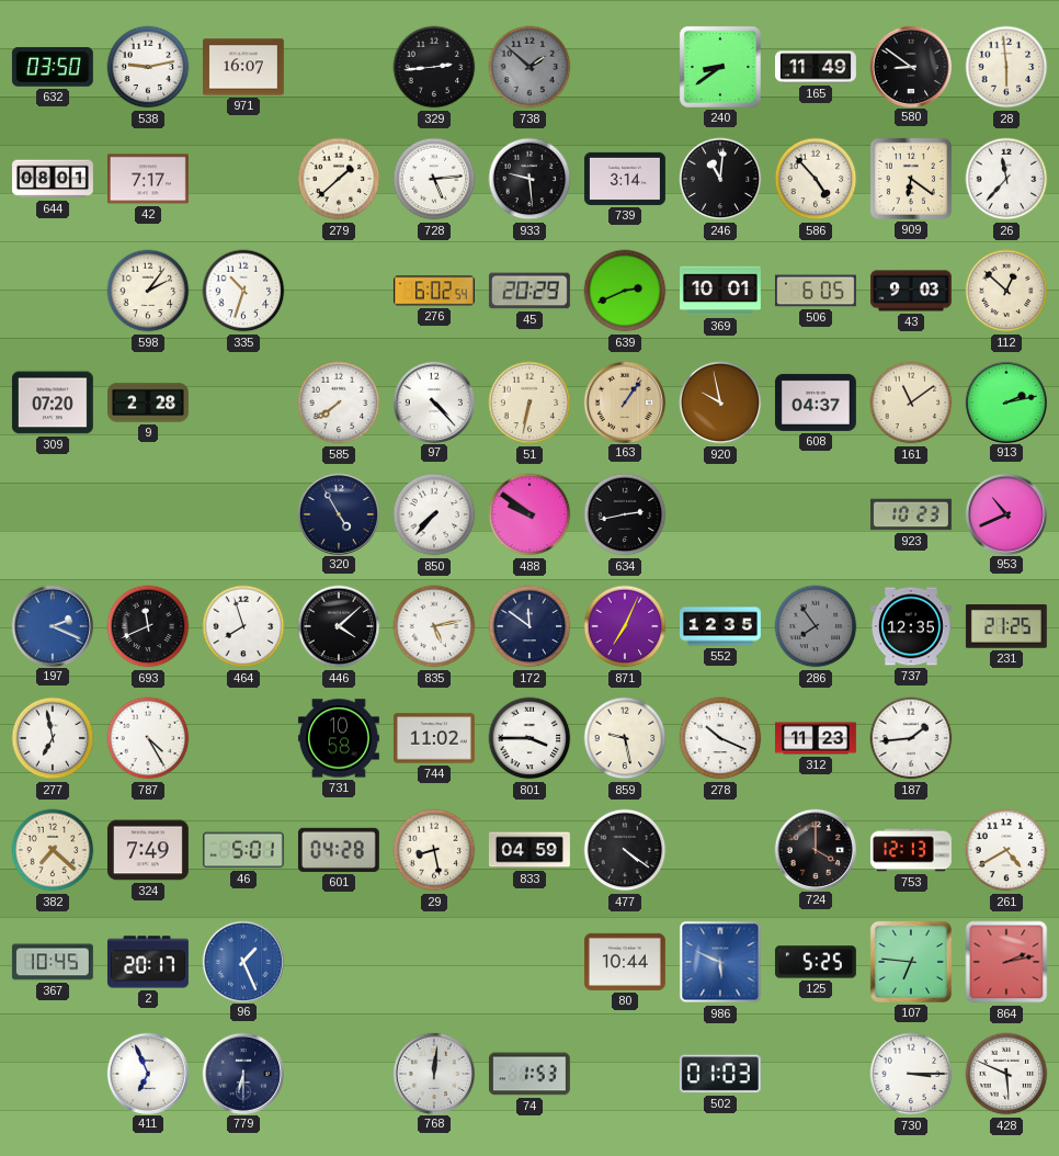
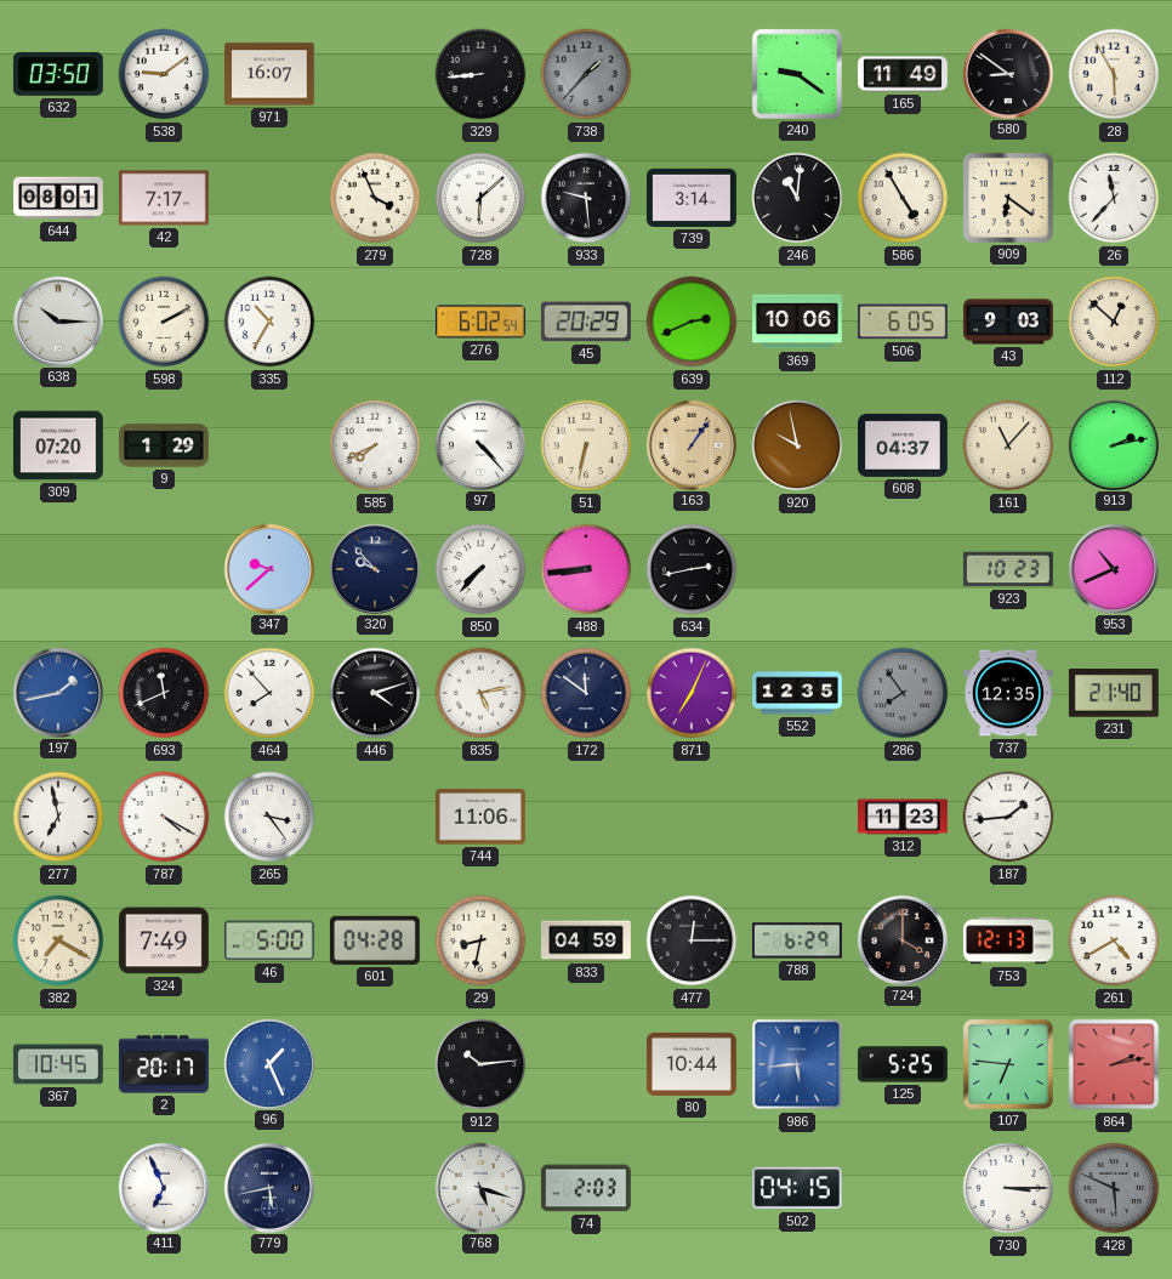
538: 9:13 -> 9:09
329: 2:44 -> 8:44
738: 1:52 -> 1:37
240: 8:39 -> 9:21
28: 5:59 -> 5:55
279: 1:38 -> 3:56
728: 5:14 -> 6:08
586: 4:53 -> 4:55
638: none -> 10:15
598: 2:06 -> 2:10
335: 10:33 -> 10:35
369: 10:01 -> 10:06
9: 2:28 -> 1:29
585: 7:39 -> 7:41
161: 11:09 -> 11:07
347: none -> 9:38
320: 4:55 -> 9:53
488: 9:51 -> 8:44
197: 2:19 -> 1:43
464: 7:57 -> 7:53
446: 4:08 -> 4:12
231: 21:25 -> 21:40
787: 4:25 -> 4:20
265: none -> 3:24
731: 10:58 -> none
744: 11:02 -> 11:06
801: 3:45 -> none
859: 9:28 -> none
278: 10:19 -> none
382: 7:22 -> 7:20
46: 5:01 -> 5:00
29: 8:28 -> 8:32
477: 4:21 -> 12:15
788: none -> 6:29
912: none -> 10:14
986: 5:49 -> 5:44
779: 6:30 -> 5:43
768: 12:01 -> 5:18
74: 1:53 -> 2:03
502: 01:03 -> 04:15
428 dial: white -> grey
